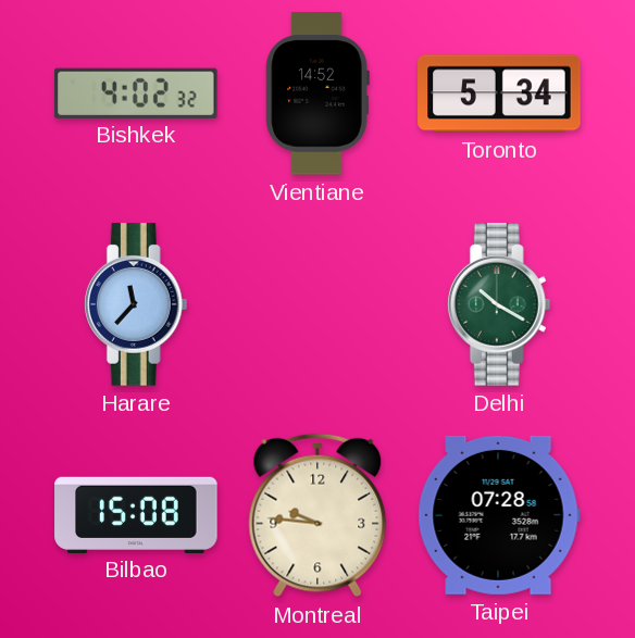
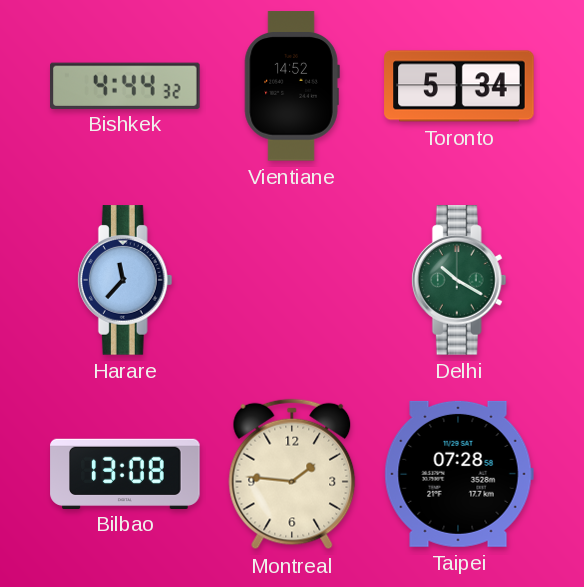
Bishkek: 4:02 -> 4:44
Bilbao: 15:08 -> 13:08
Montreal: 9:46 -> 1:46
